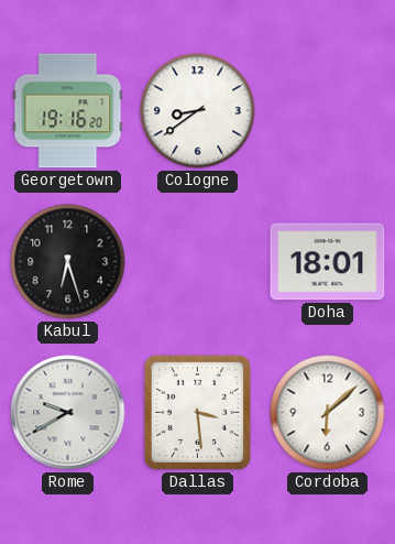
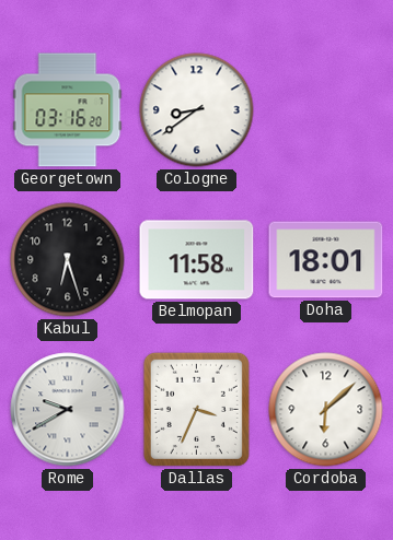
Georgetown: 19:16 -> 03:16
Belmopan: none -> 11:58
Dallas: 3:29 -> 3:34
